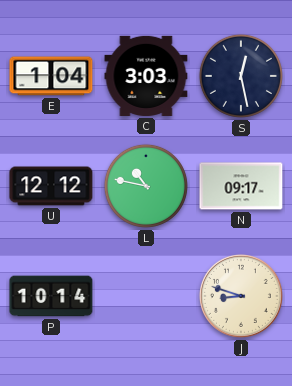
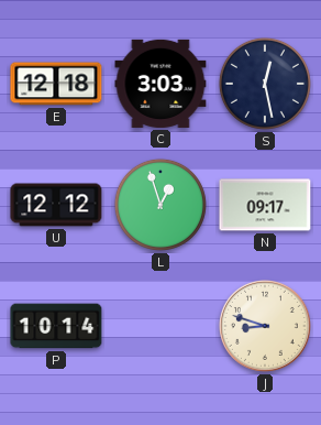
E: 1:04 -> 12:18
L: 10:47 -> 12:57
